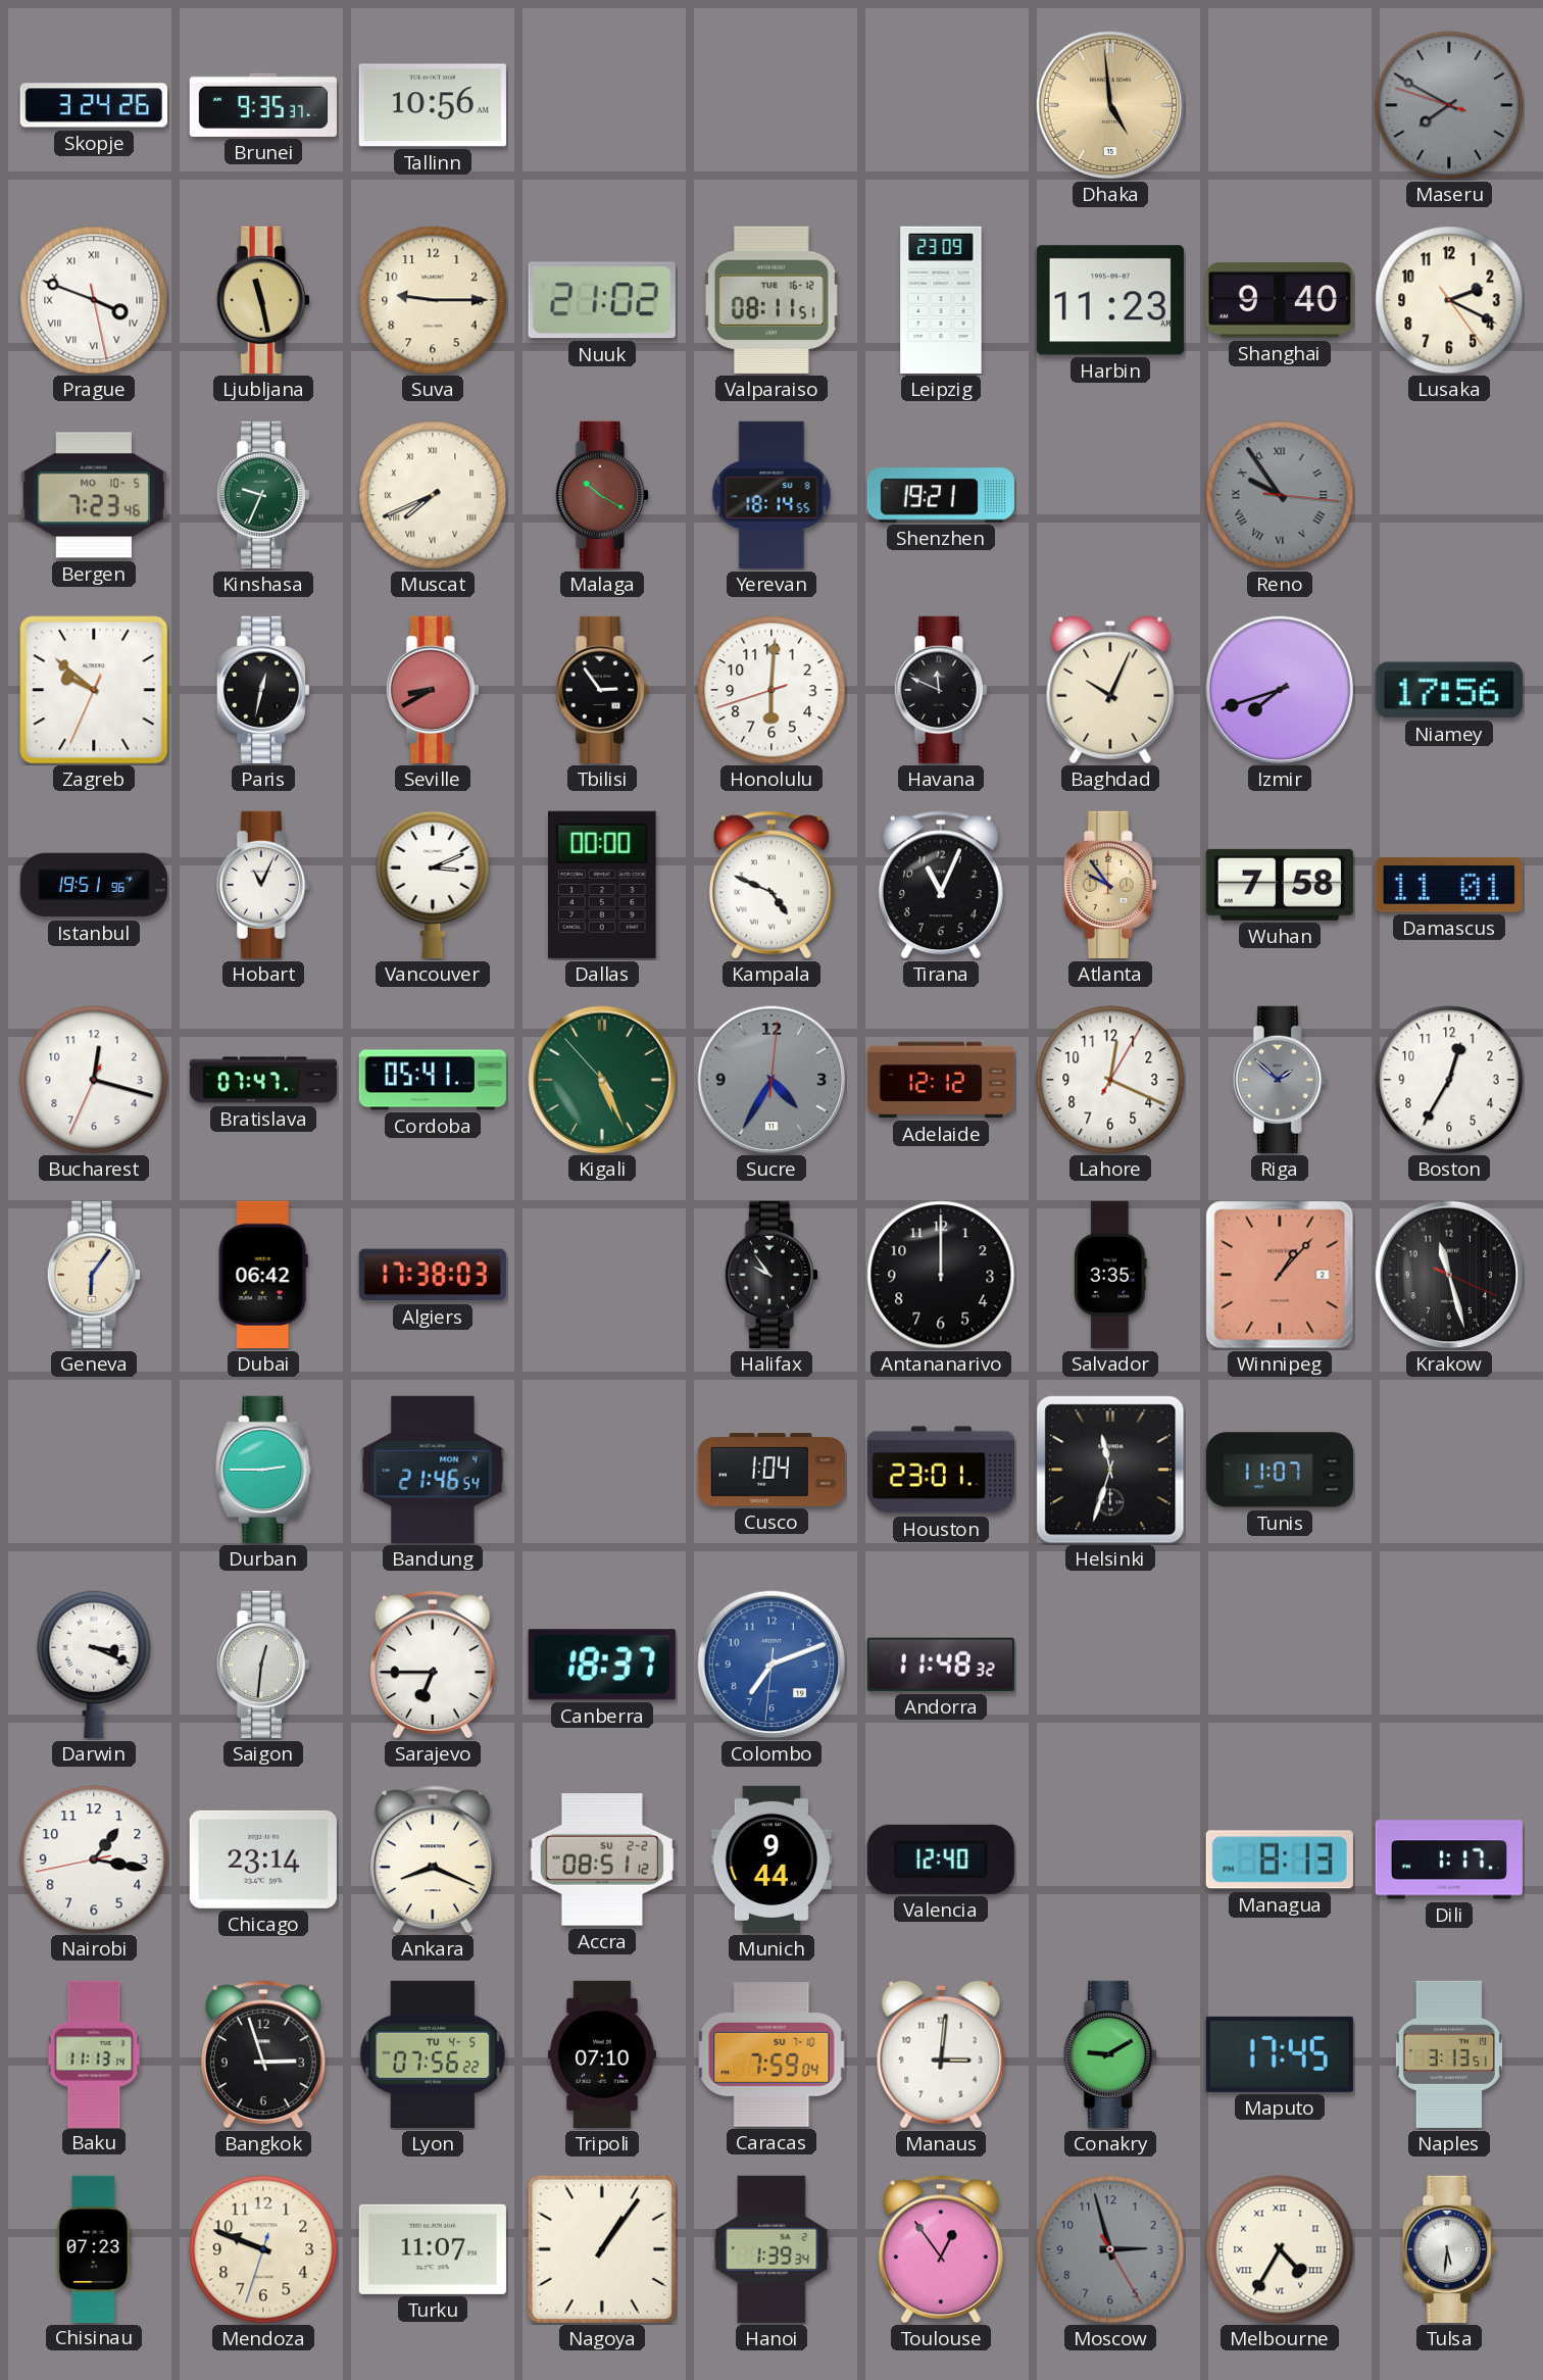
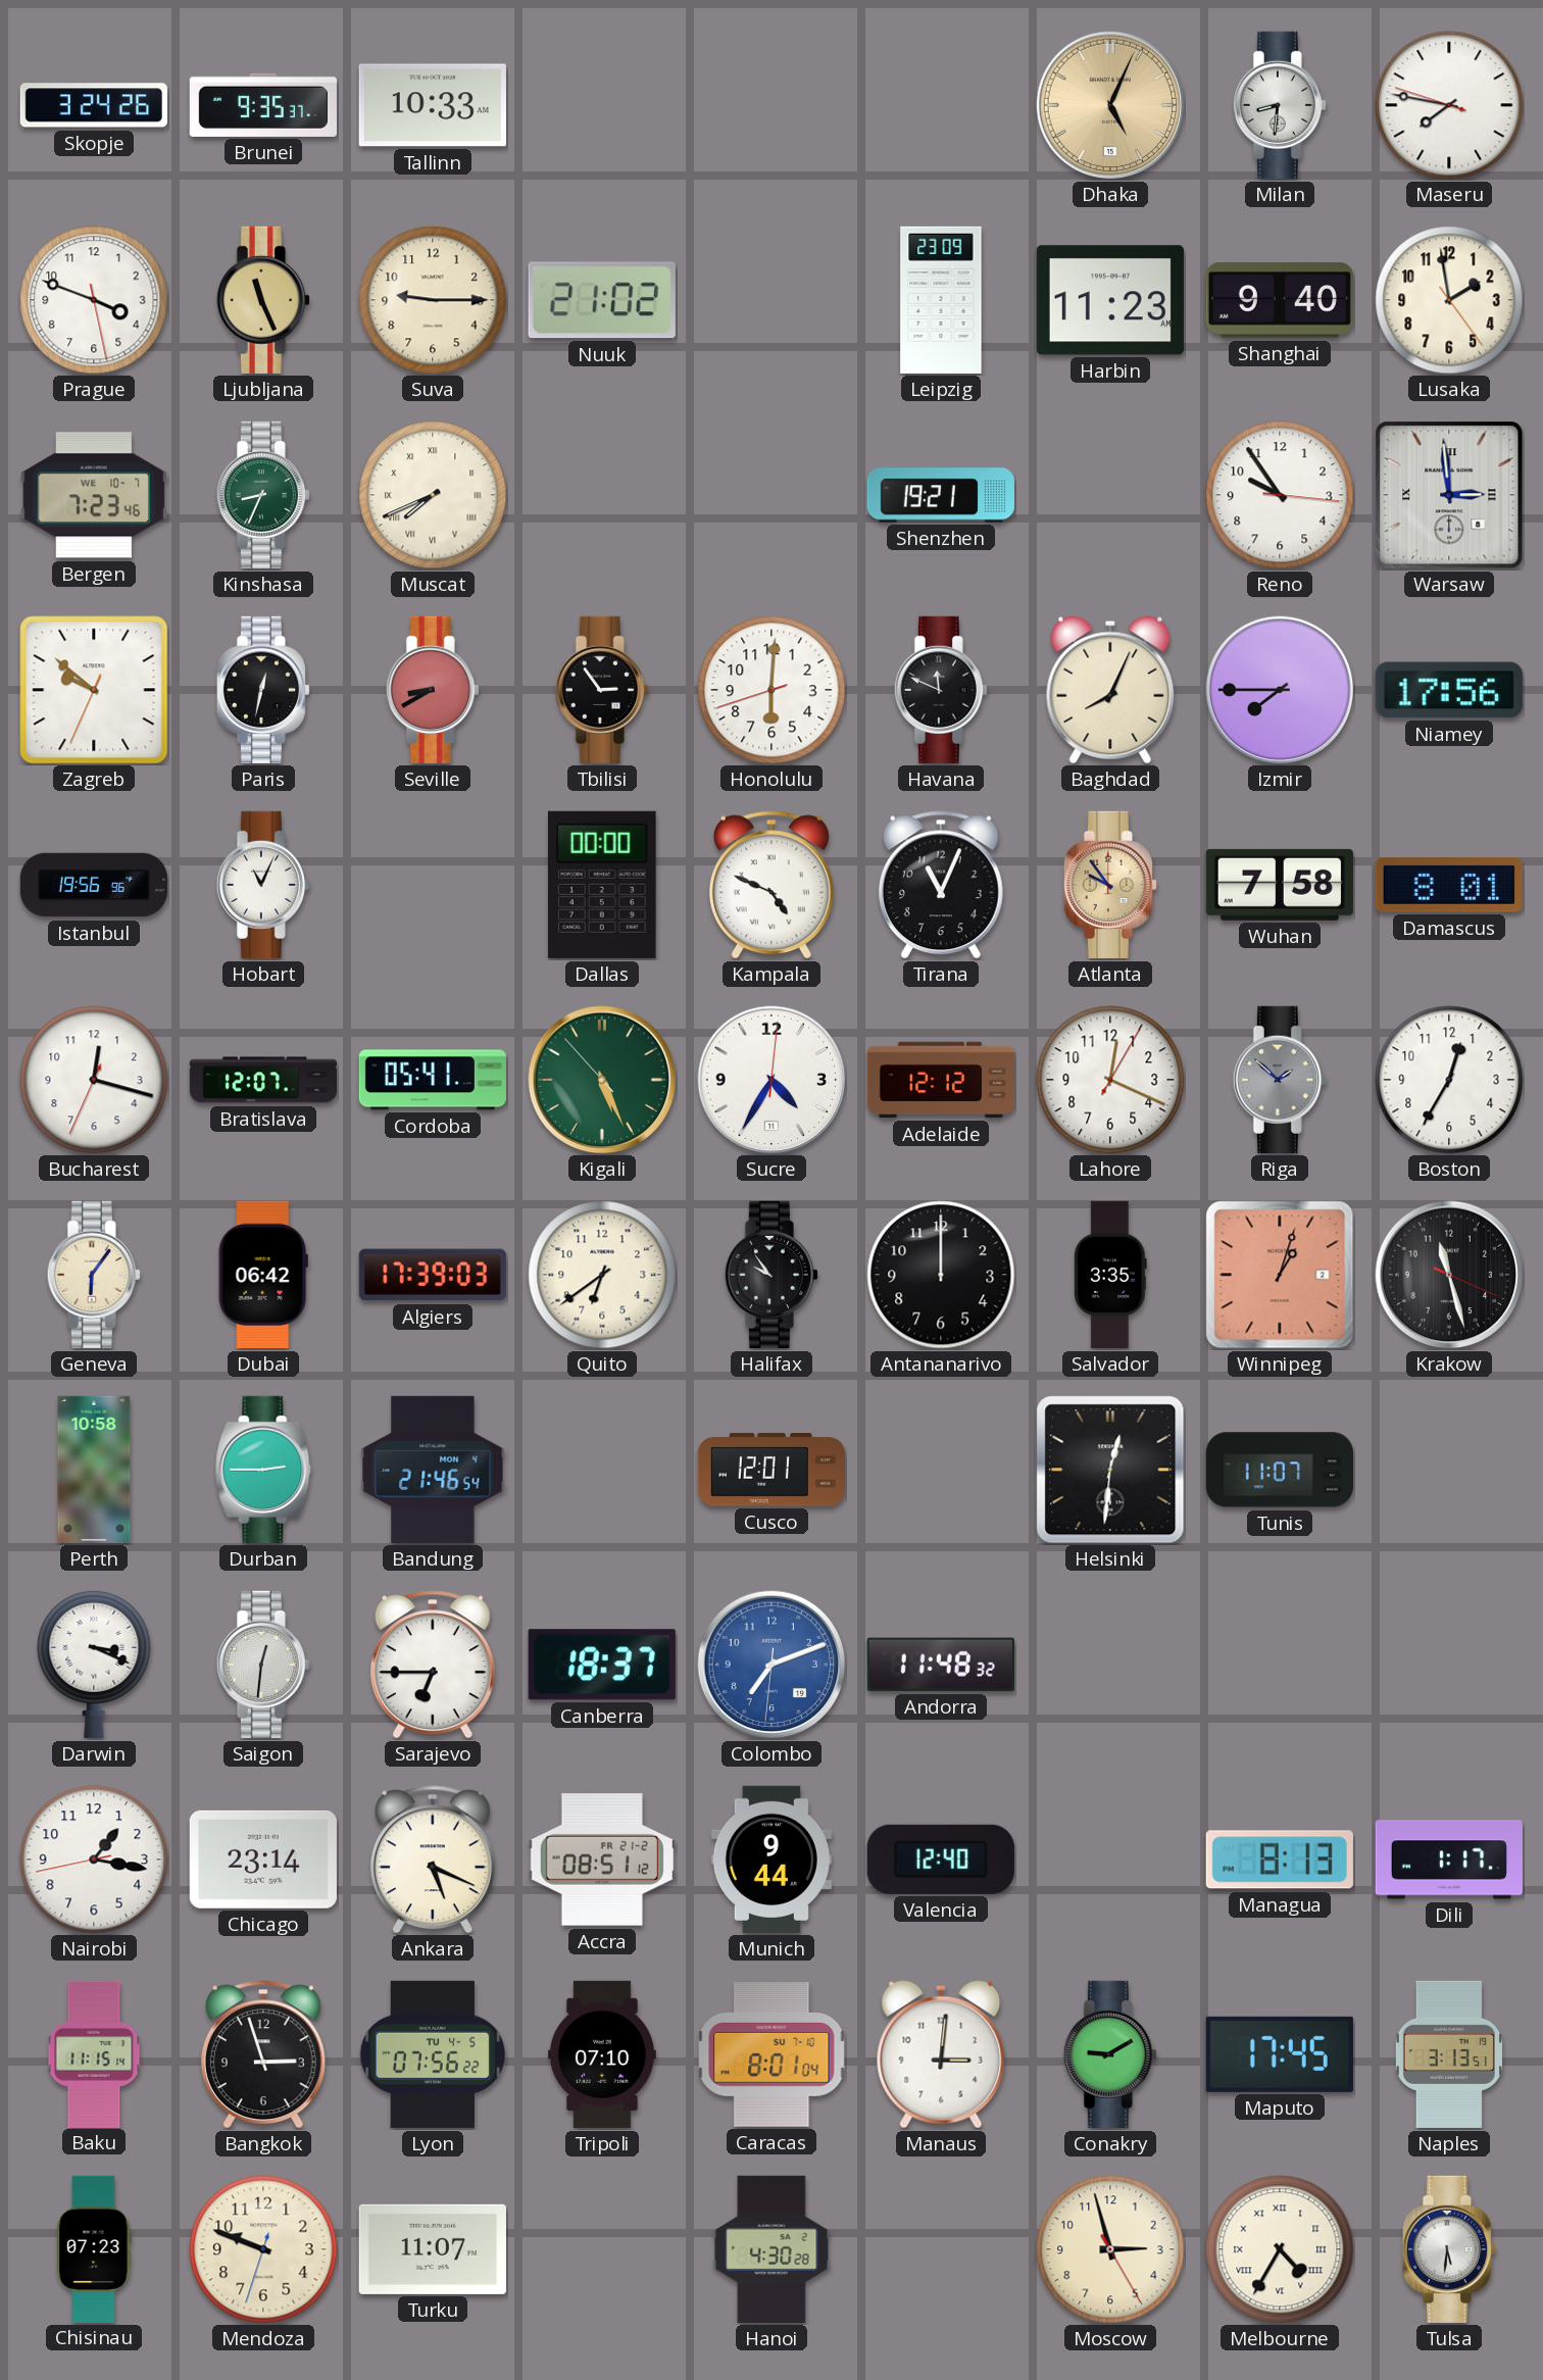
Tallinn: 10:56 -> 10:33
Dhaka: 4:59 -> 5:04
Milan: none -> 8:31
Maseru: 7:49 -> 7:46
Maseru dial: grey -> white
Prague numerals: Roman -> Arabic
Ljubljana: 11:28 -> 11:26
Valparaiso: 08:11 -> none
Lusaka: 2:19 -> 1:58
Bergen date: MO 10-5 -> WE 10-7
Kinshasa: 9:34 -> 8:34
Malaga: 10:20 -> none
Yerevan: 18:14 -> none
Reno dial: grey -> white
Reno numerals: Roman -> Arabic
Warsaw: none -> 2:59
Baghdad: 10:04 -> 8:04
Izmir: 7:42 -> 7:45
Istanbul: 19:51 -> 19:56
Vancouver: 3:11 -> none
Damascus: 11:01 -> 8:01
Bratislava: 07:47 -> 12:07
Sucre dial: grey -> white
Algiers: 17:38 -> 17:39
Quito: none -> 6:39
Winnipeg: 1:07 -> 1:03
Perth: none -> 10:58
Cusco: 1:04 -> 12:01
Houston: 23:01 -> none
Helsinki: 11:33 -> 12:31
Ankara: 8:19 -> 5:19
Accra date: SU 2-2 -> FR 21-2
Baku: 11:13 -> 11:15
Caracas: 7:59 -> 8:01
Nagoya: 1:06 -> none
Hanoi: 1:39 -> 4:30
Toulouse: 12:54 -> none
Moscow dial: grey -> cream
